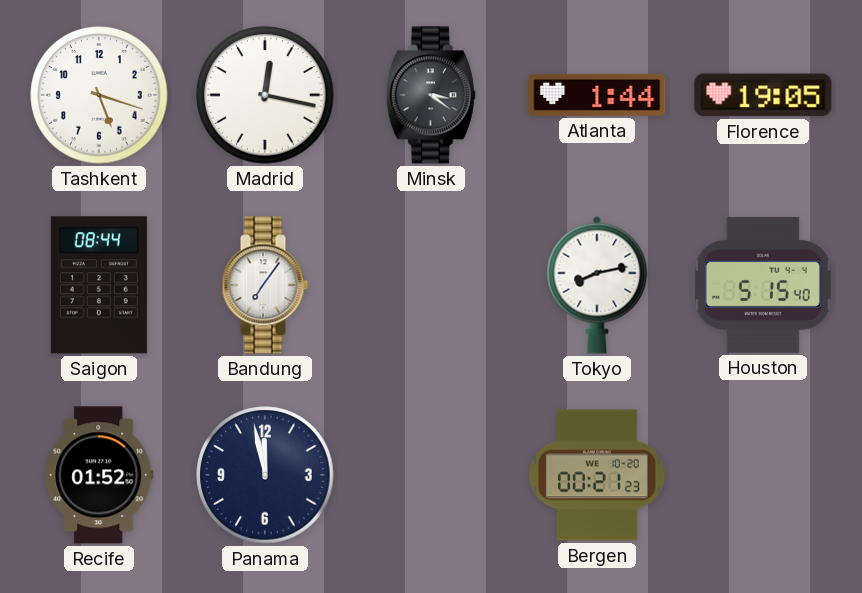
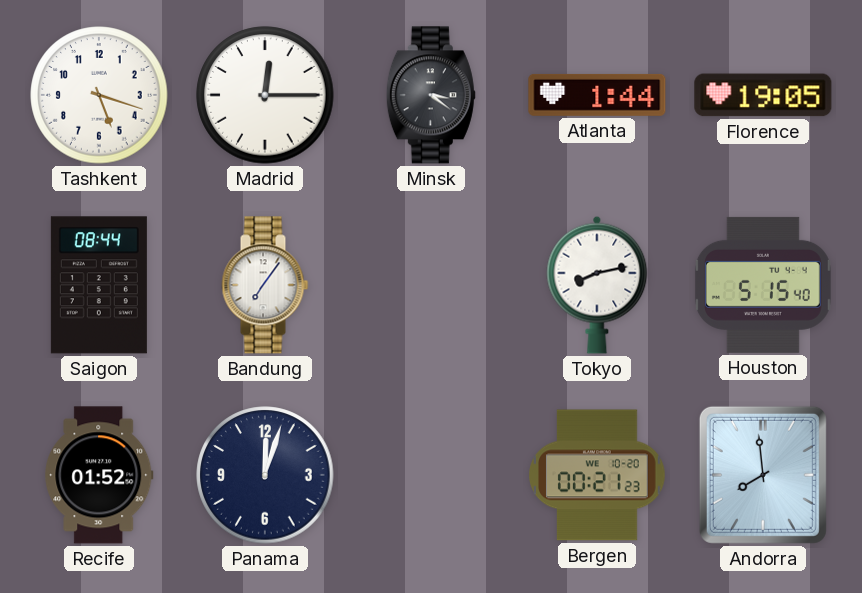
Madrid: 12:17 -> 12:15
Panama: 11:58 -> 12:03
Andorra: none -> 7:59
